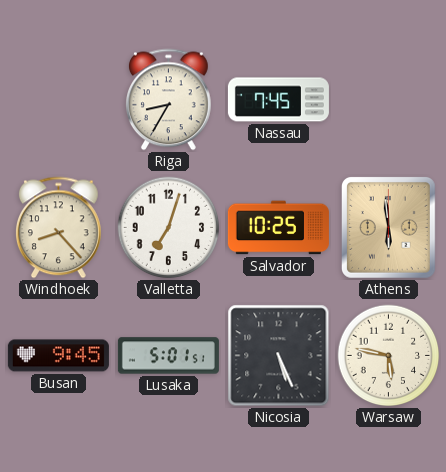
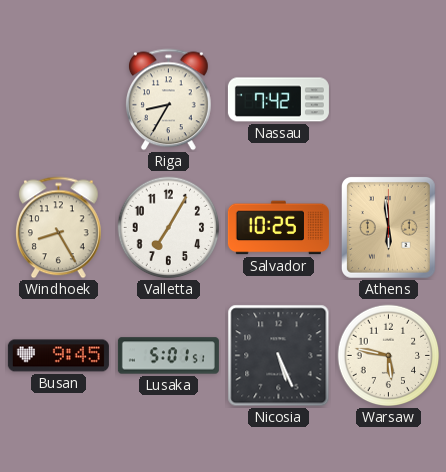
Nassau: 7:45 -> 7:42
Windhoek: 8:23 -> 8:25
Valletta: 7:03 -> 7:05
